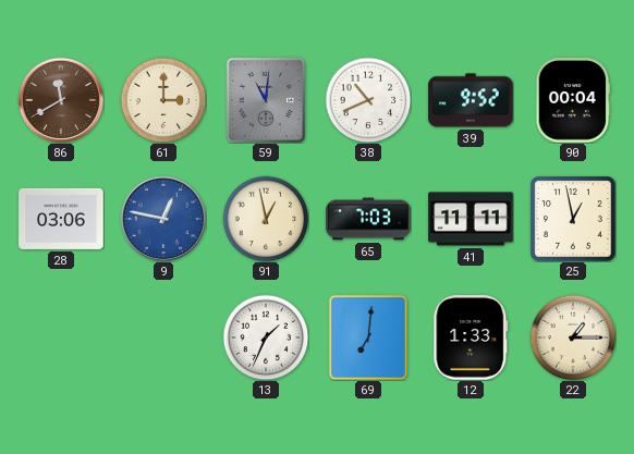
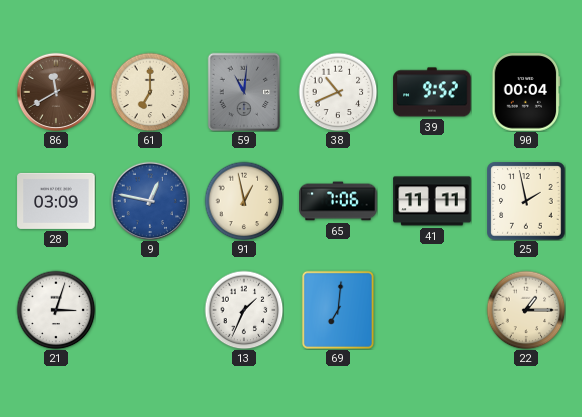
61: 3:00 -> 7:00
28: 03:06 -> 03:09
65: 7:03 -> 7:06
25: 12:58 -> 1:58
21: none -> 3:03
12: 1:33 -> none
